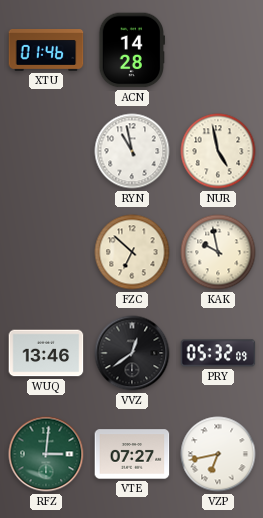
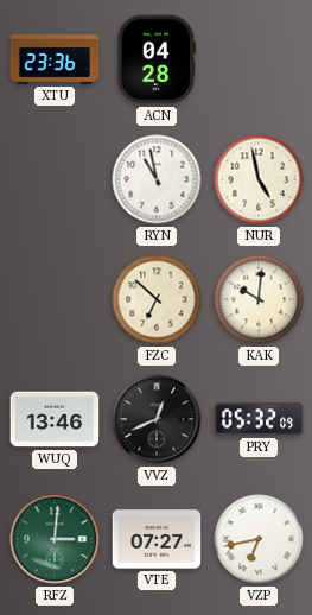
XTU: 01:46 -> 23:36
ACN: 14:28 -> 04:28
KAK: 9:58 -> 10:01
VVZ: 12:39 -> 12:41
